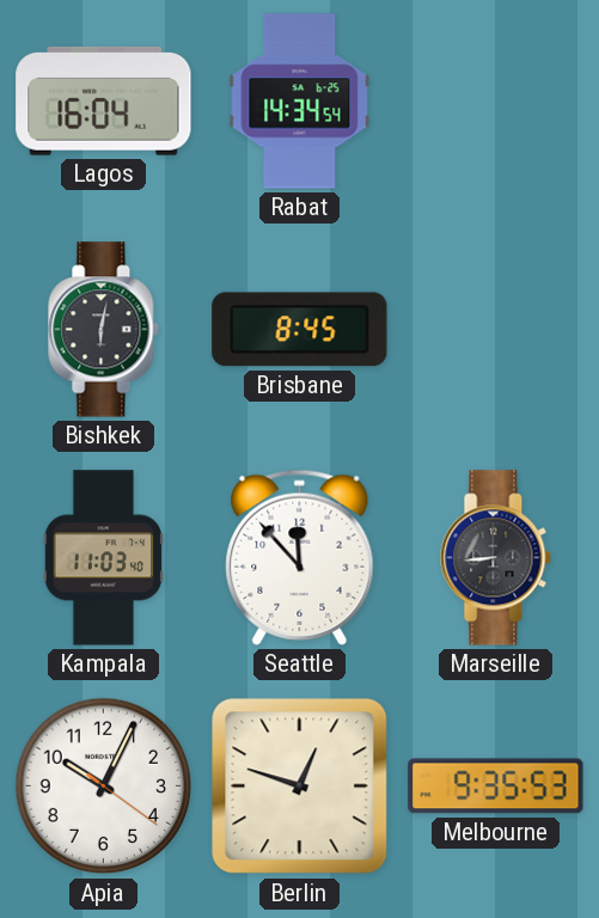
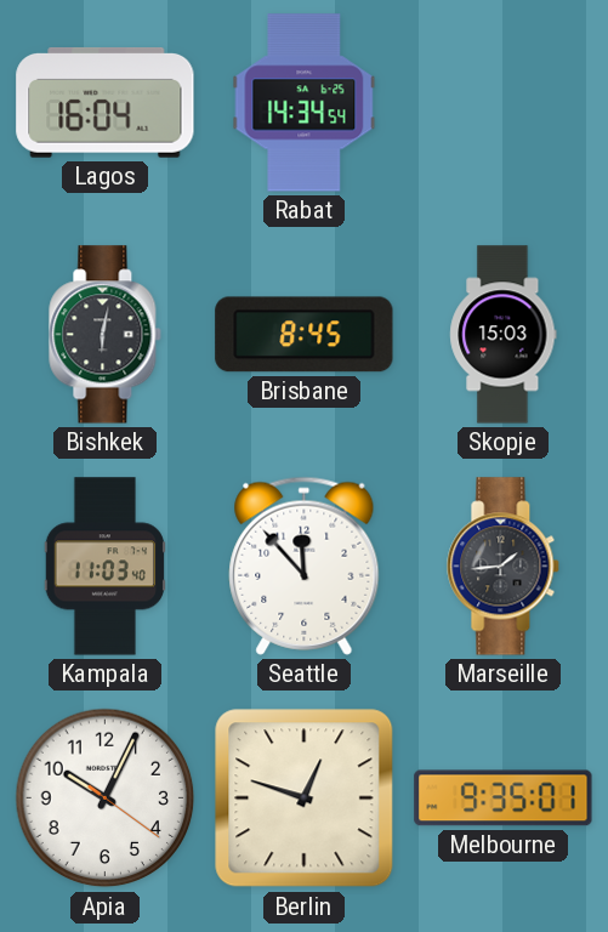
Skopje: none -> 15:03
Marseille: 8:44 -> 1:44
Melbourne: 9:35:53 -> 9:35:01
